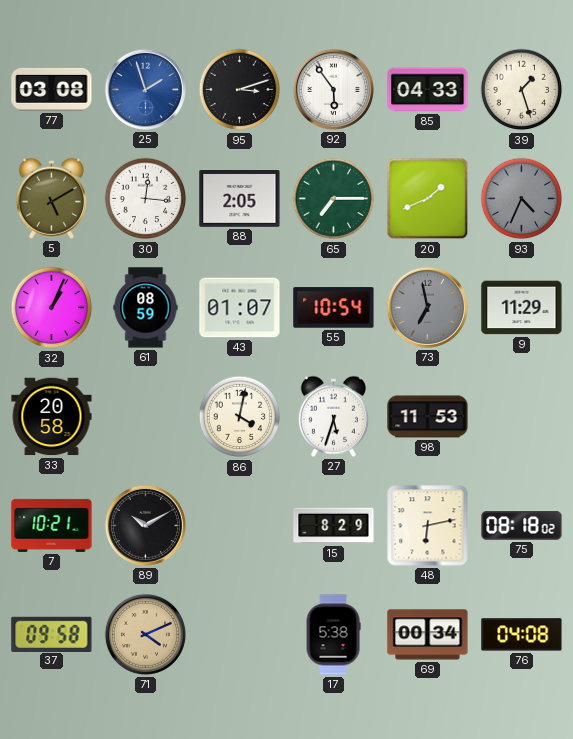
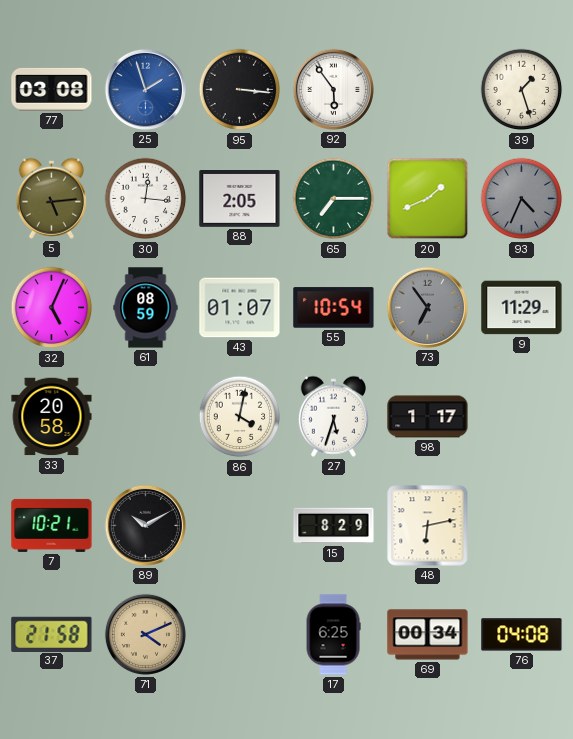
95: 3:12 -> 3:16
85: 04:33 -> none
5: 5:10 -> 5:14
32: 1:04 -> 5:04
73: 6:58 -> 6:54
98: 11:53 -> 1:17
75: 08:18 -> none
37: 09:58 -> 21:58
17: 5:38 -> 6:25
